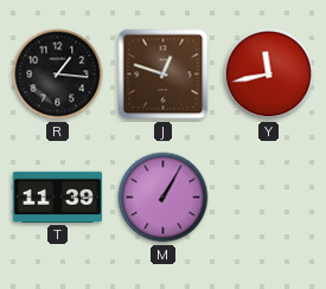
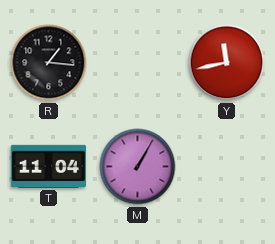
J: 12:48 -> none
T: 11:39 -> 11:04
